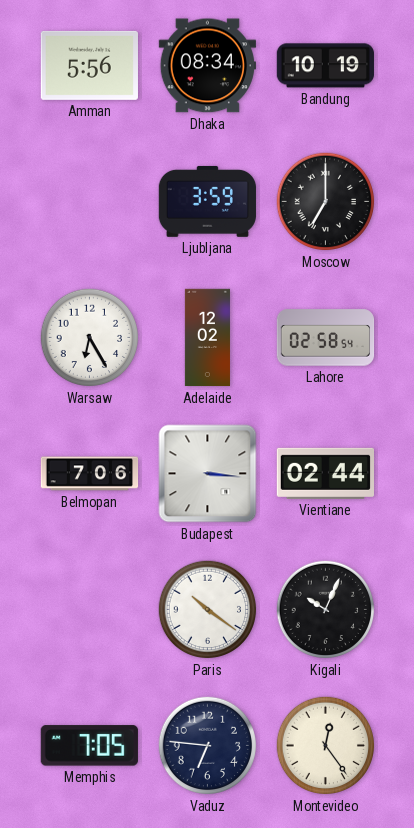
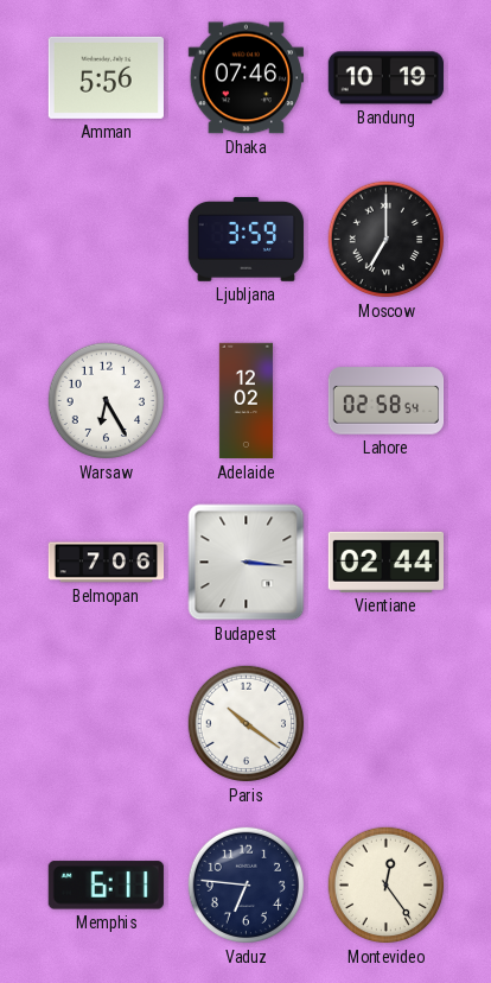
Dhaka: 08:34 -> 07:46
Kigali: 10:04 -> none
Memphis: 7:05 -> 6:11
